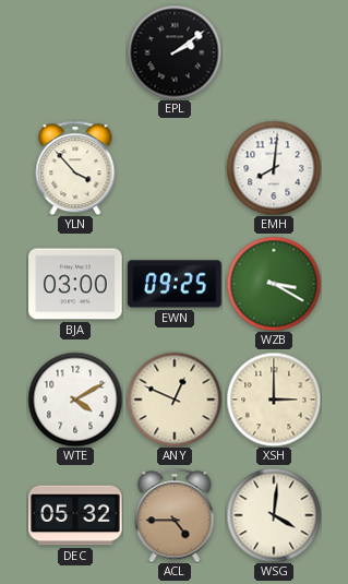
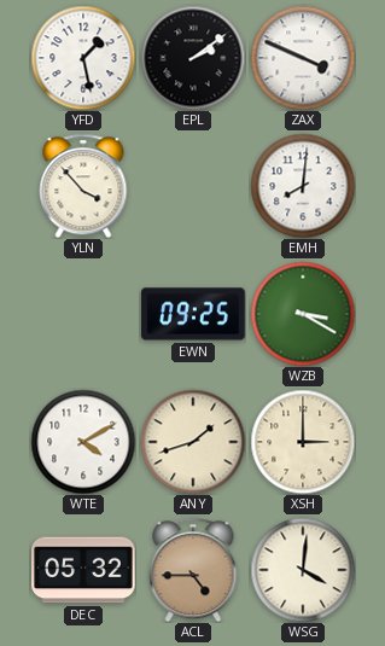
YFD: none -> 1:28
ZAX: none -> 3:49
BJA: 03:00 -> none
ANY: 12:49 -> 1:42
